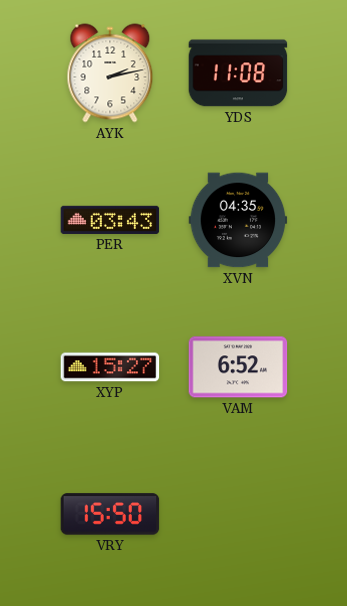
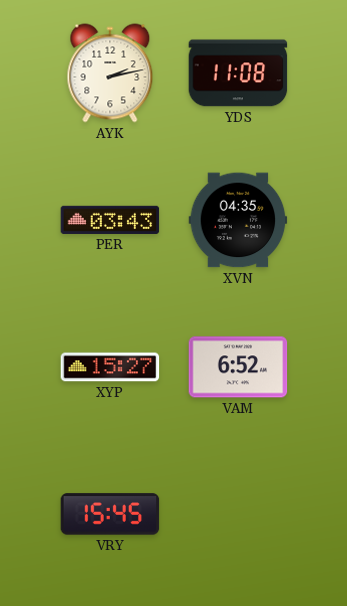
VRY: 15:50 -> 15:45
